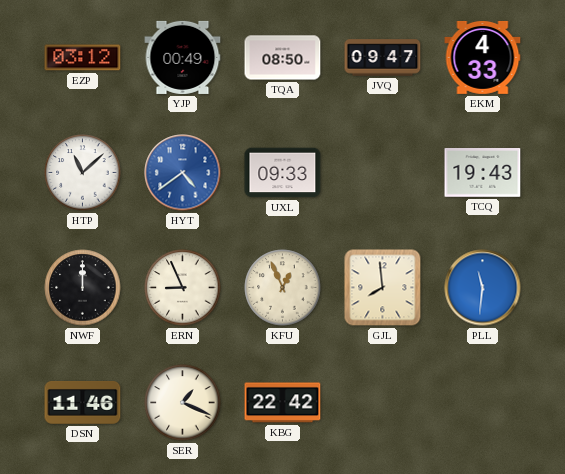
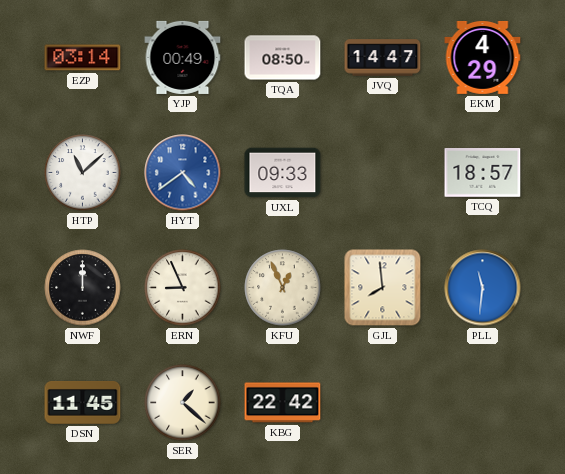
EZP: 03:12 -> 03:14
JVQ: 09:47 -> 14:47
EKM: 4:33 -> 4:29
TCQ: 19:43 -> 18:57
DSN: 11:46 -> 11:45
SER: 1:19 -> 1:22
